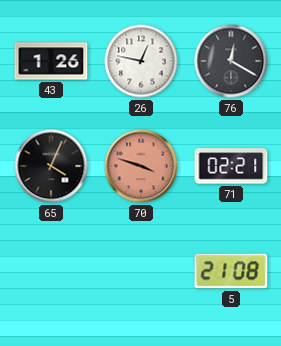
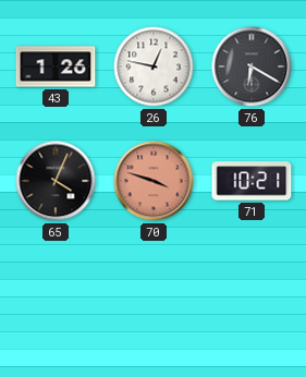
76: 12:20 -> 6:20
71: 02:21 -> 10:21
5: 21:08 -> none
